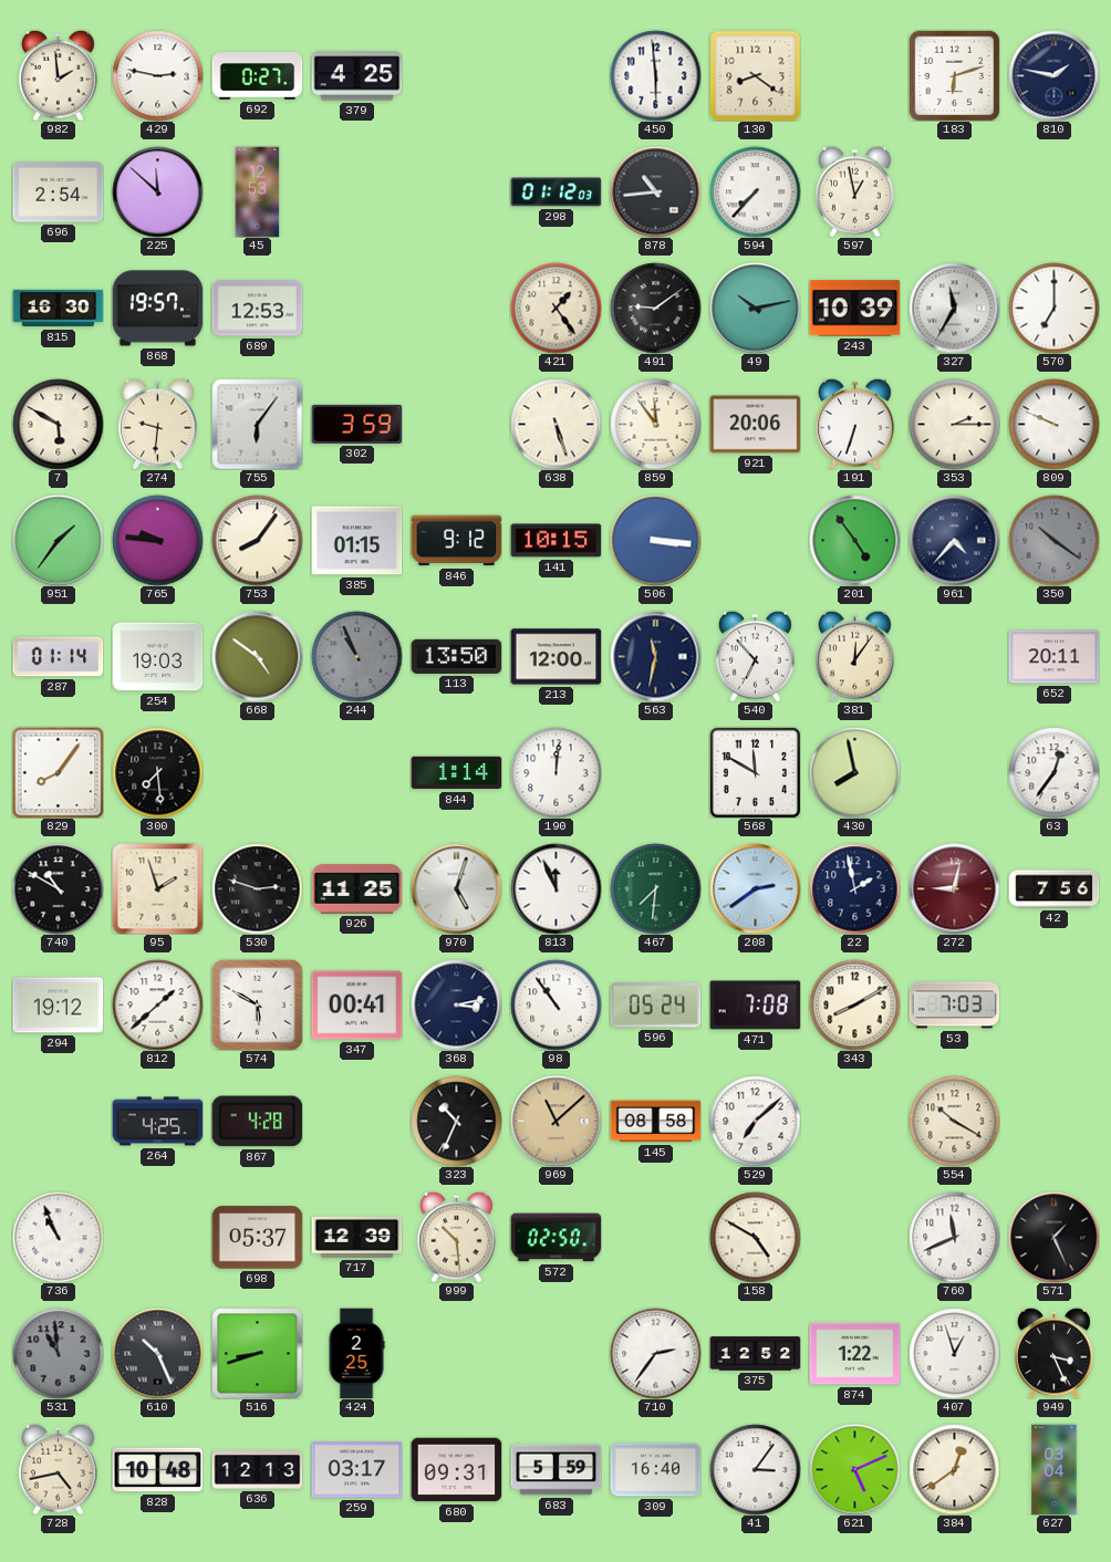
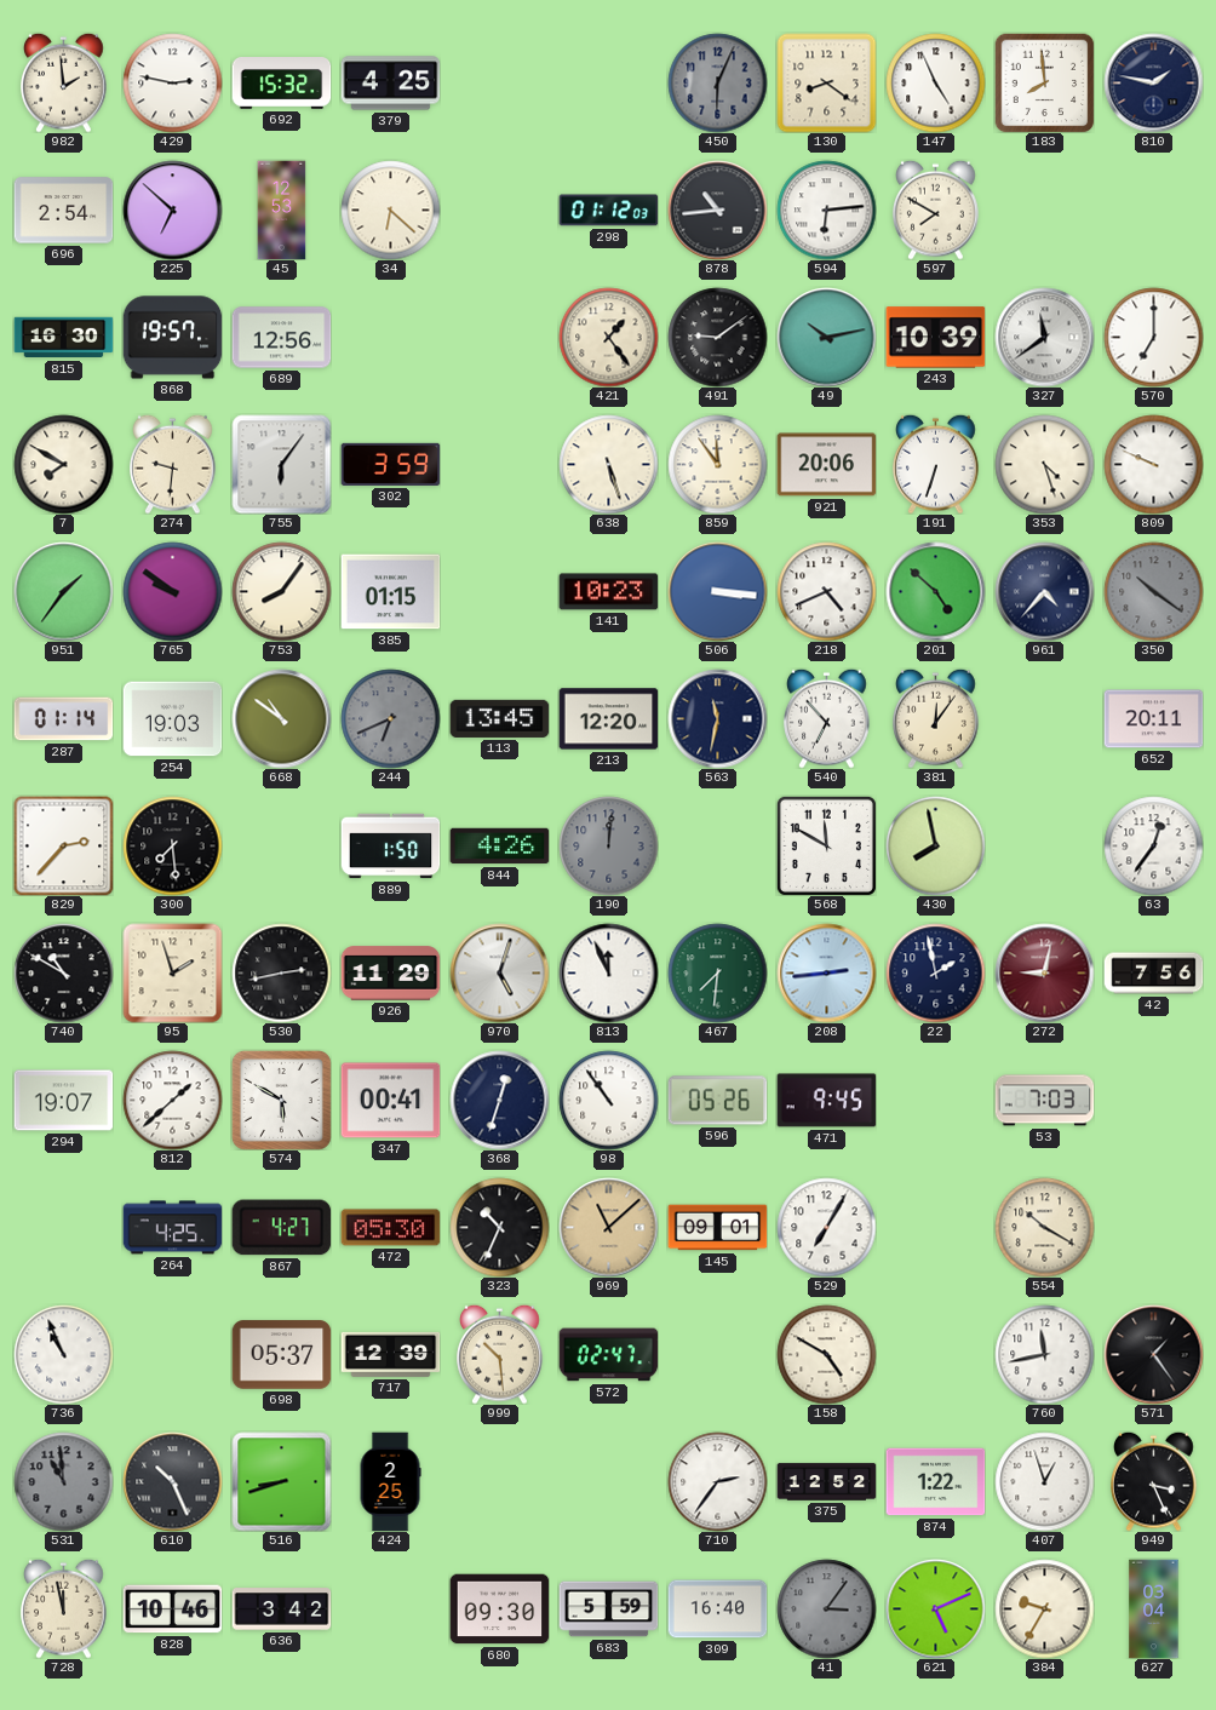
692: 0:27 -> 15:32
450: 5:59 -> 6:04
450 dial: white -> grey
147: none -> 4:56
183: 6:12 -> 7:59
225: 11:52 -> 6:52
34: none -> 6:22
594: 7:37 -> 6:14
597: 12:58 -> 7:50
689: 12:53 -> 12:56
327: 11:35 -> 11:39
7: 5:50 -> 7:50
353: 2:15 -> 4:27
765: 9:46 -> 9:51
846: 9:12 -> none
141: 10:15 -> 10:23
218: none -> 4:41
201: 4:54 -> 4:52
668: 4:51 -> 10:51
244: 10:56 -> 6:41
113: 13:50 -> 13:45
213: 12:00 -> 12:20
829: 8:06 -> 2:37
889: none -> 1:50
844: 1:14 -> 4:26
190 dial: white -> grey
530: 2:48 -> 2:43
926: 11:25 -> 11:29
208: 2:39 -> 2:44
294: 19:12 -> 19:07
368: 3:13 -> 12:33
596: 05:24 -> 05:26
471: 7:08 -> 9:45
343: 8:10 -> none
867: 4:28 -> 4:27
472: none -> 05:30
145: 08:58 -> 09:01
529: 7:08 -> 7:05
572: 02:50 -> 02:47
760: 11:41 -> 11:43
571: 1:26 -> 1:24
728: 4:43 -> 11:58
828: 10:48 -> 10:46
636: 12:13 -> 3:42
259: 03:17 -> none
680: 09:31 -> 09:30
41 dial: white -> grey
384: 12:39 -> 9:35
